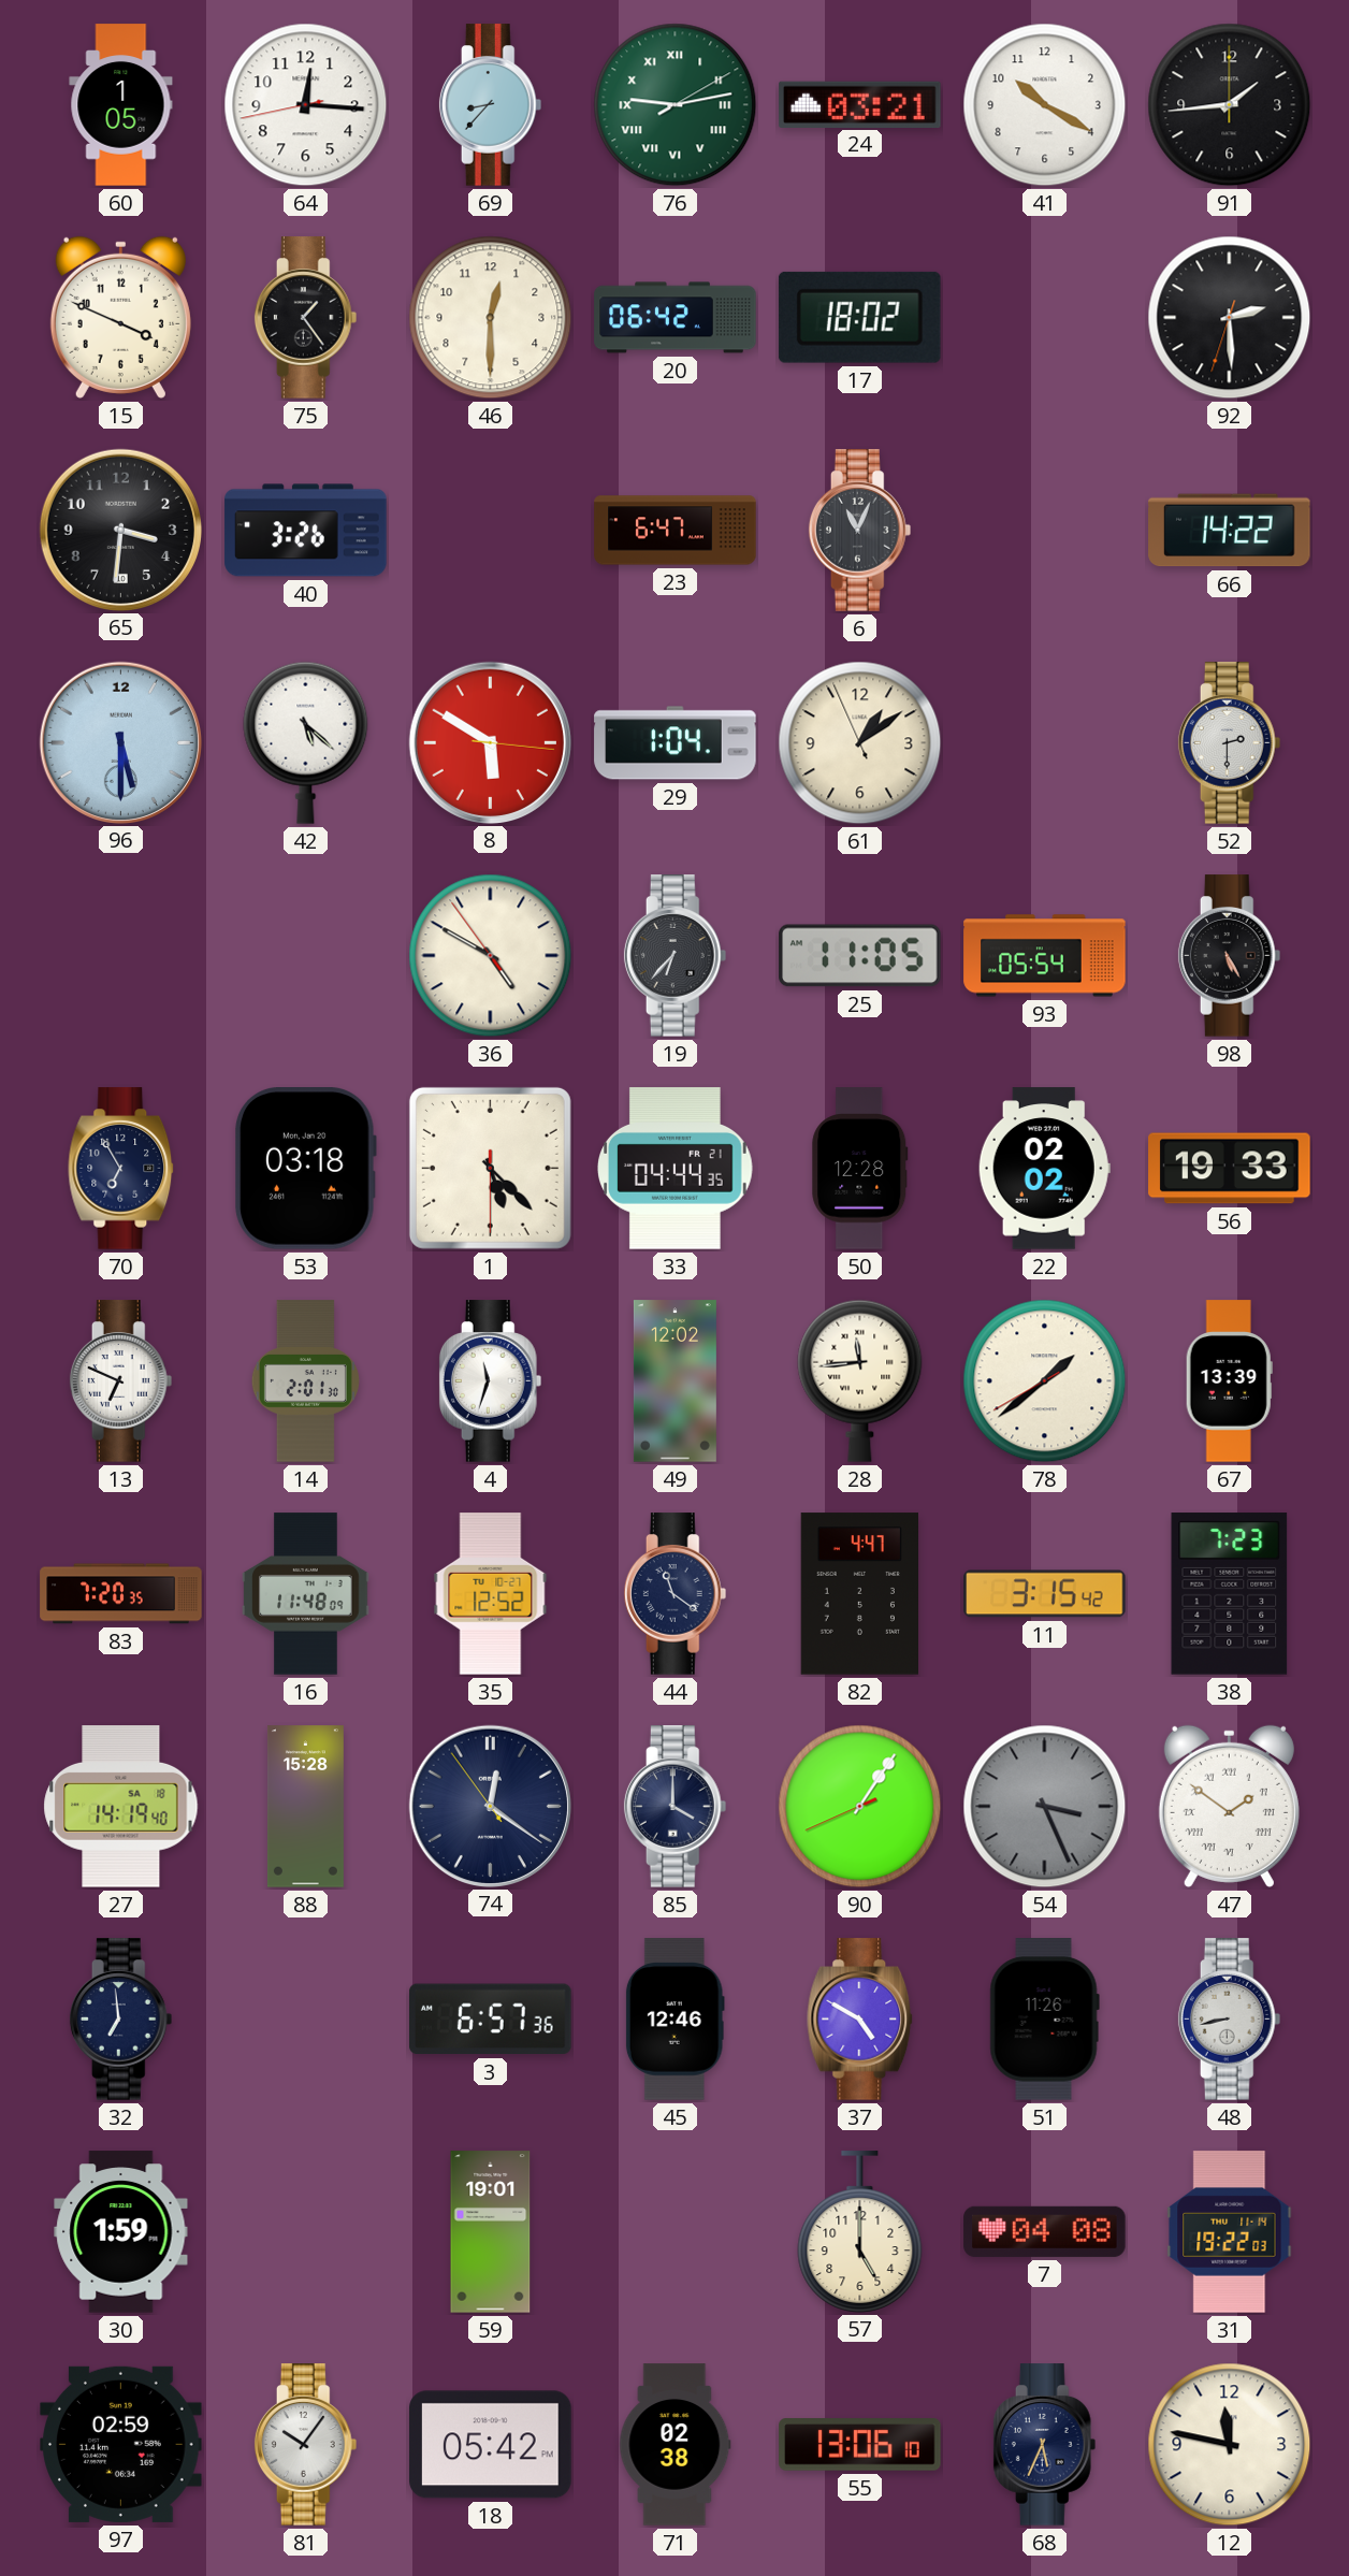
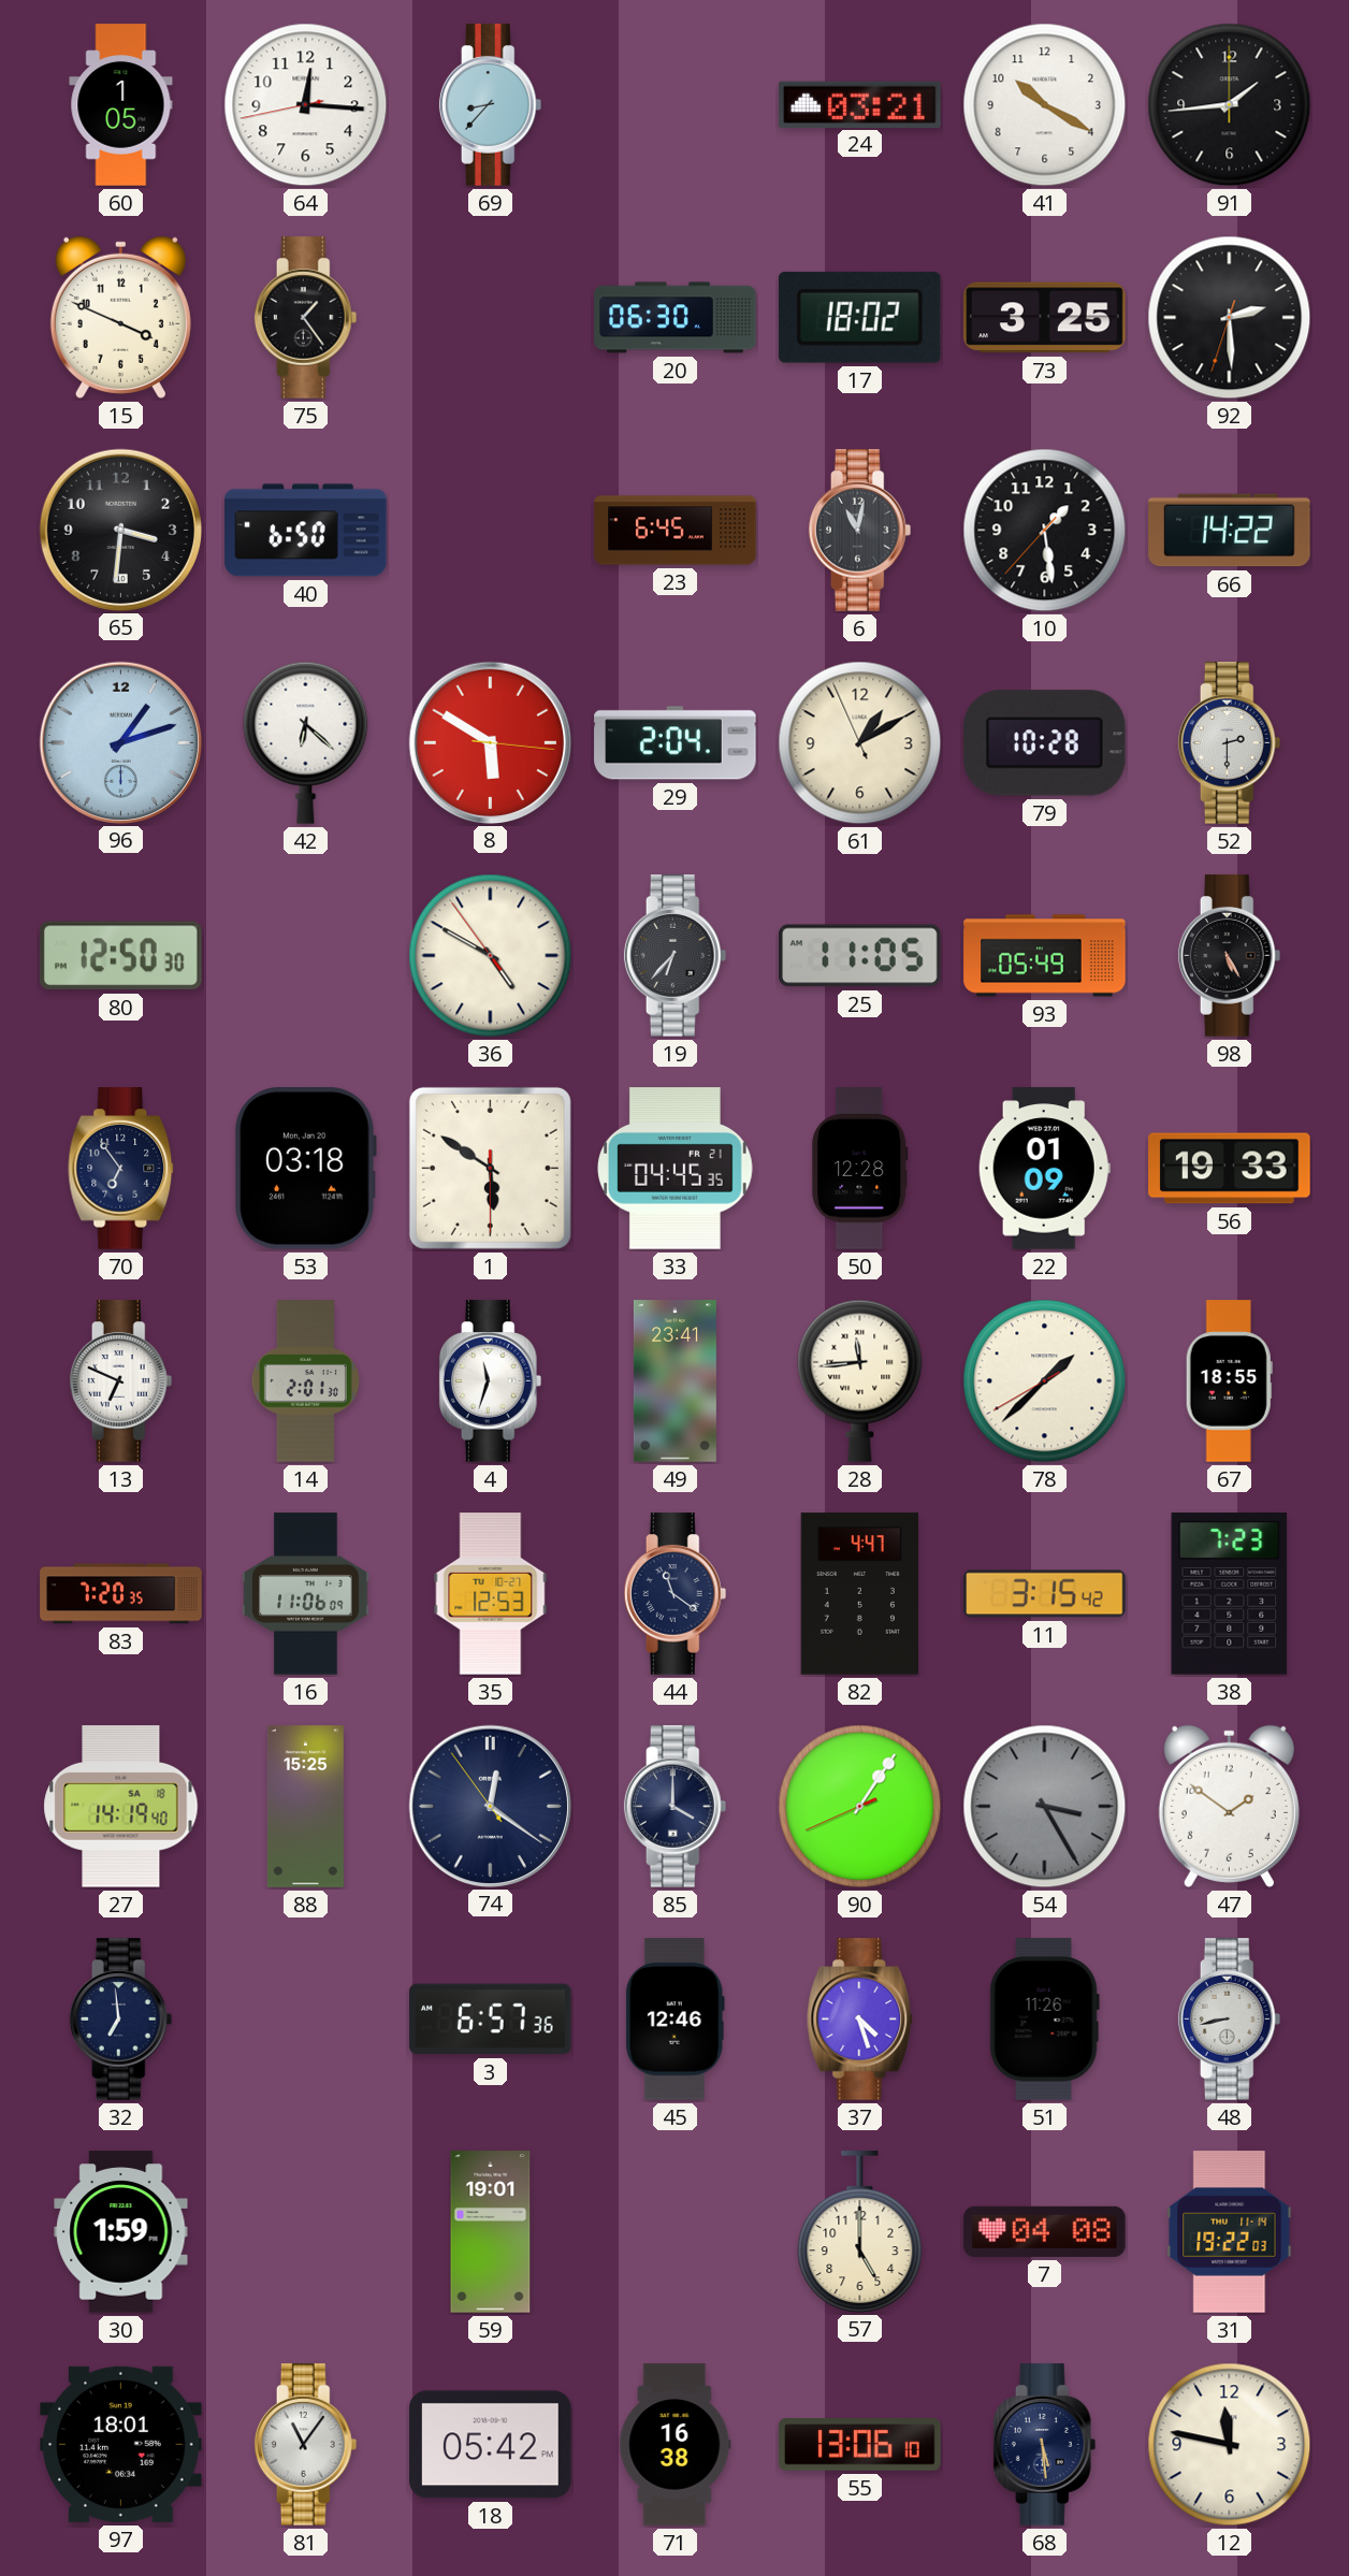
76: 9:13 -> none
46: 12:30 -> none
20: 06:42 -> 06:30
73: none -> 3:25
40: 3:26 -> 6:50
23: 6:47 -> 6:45
6: 11:04 -> 11:02
10: none -> 1:28
96: 5:30 -> 1:12
42: 5:22 -> 6:22
29: 1:04 -> 2:04
61: 1:08 -> 1:09
79: none -> 10:28
80: none -> 12:50
93: 05:54 -> 05:49
70: 6:55 -> 6:54
1: 5:22 -> 5:50
33: 04:44 -> 04:45
22: 02:02 -> 01:09
49: 12:02 -> 23:41
78: 1:38 -> 1:37
67: 13:39 -> 18:55
16: 11:48 -> 11:06
35: 12:52 -> 12:53
88: 15:28 -> 15:25
54: 3:26 -> 3:25
47 numerals: Roman -> Arabic
37: 4:50 -> 4:27
97: 02:59 -> 18:01
81: 10:06 -> 11:06
71: 02:38 -> 16:38
68: 5:34 -> 5:29
